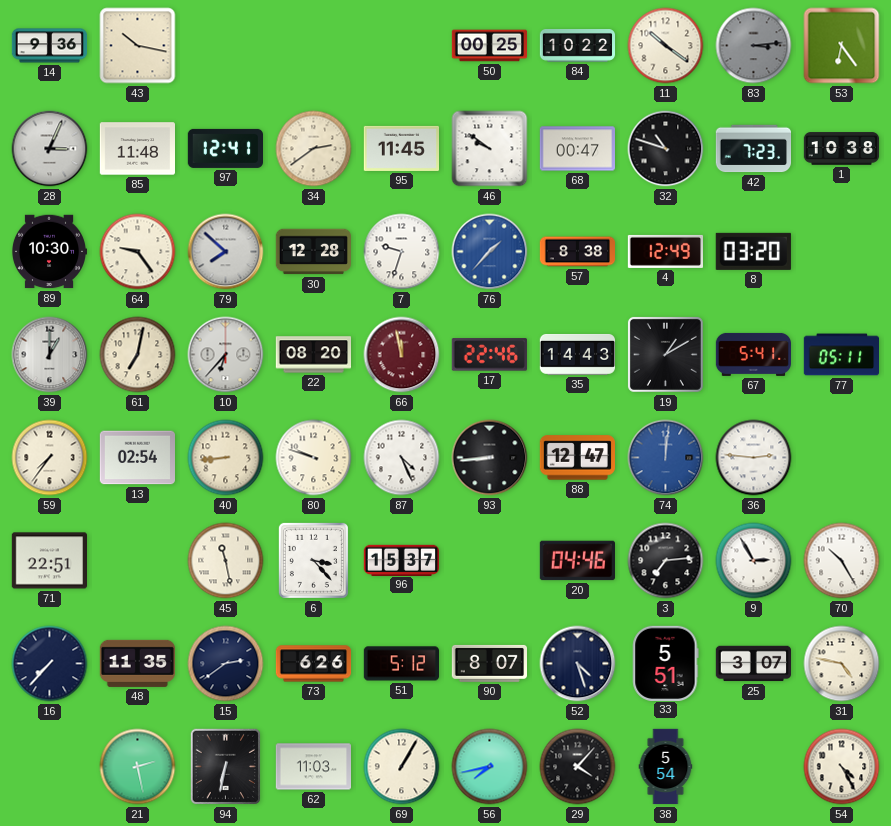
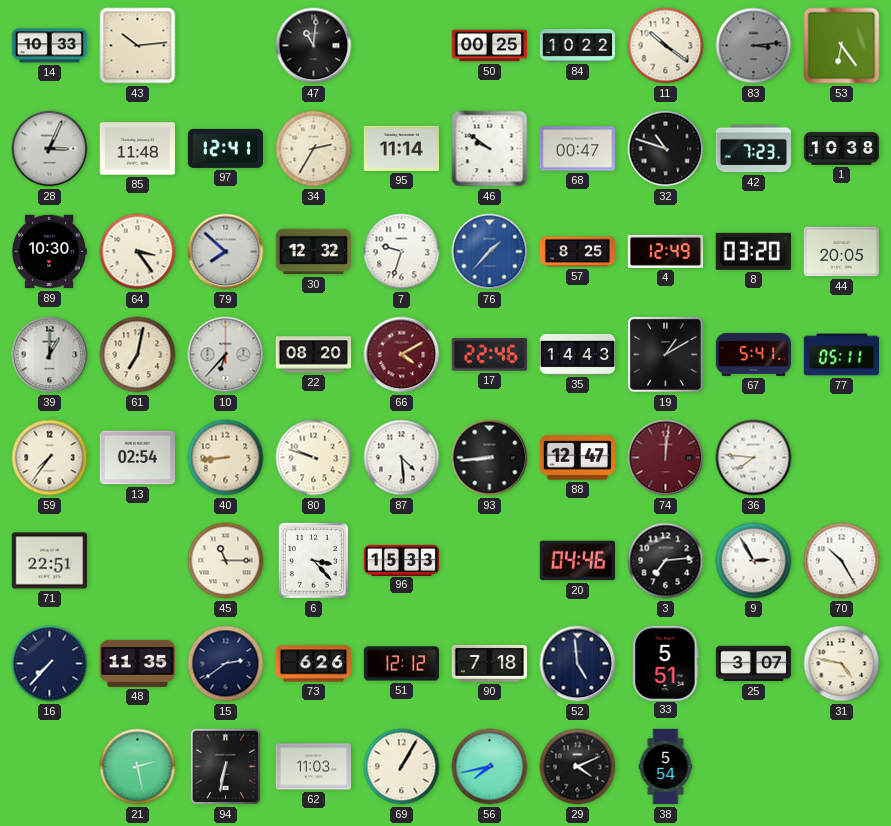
14: 9:36 -> 10:33
43: 10:17 -> 10:14
47: none -> 11:01
34: 2:39 -> 2:35
95: 11:45 -> 11:14
64: 9:24 -> 3:24
30: 12:28 -> 12:32
57: 8:38 -> 8:25
44: none -> 20:05
66: 11:58 -> 4:10
87: 4:26 -> 4:29
74 dial: blue -> burgundy
36: 2:46 -> 7:46
45: 11:28 -> 11:15
96: 15:37 -> 15:33
51: 5:12 -> 12:12
90: 8:07 -> 7:18
52: 4:27 -> 4:59
29: 4:07 -> 4:11
54: 4:25 -> none
